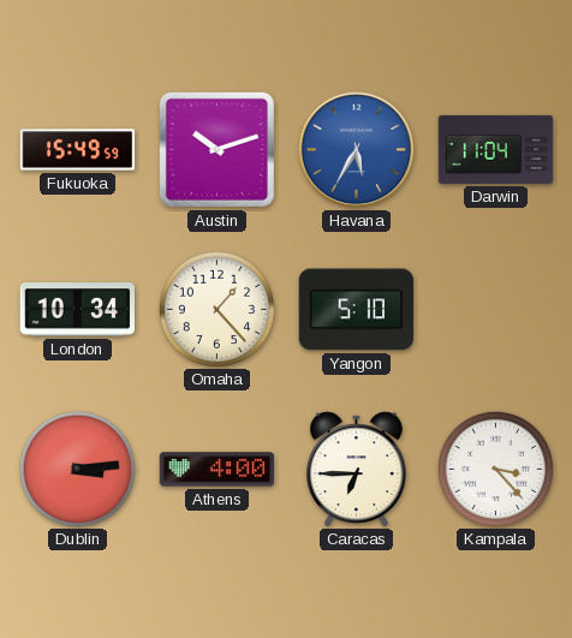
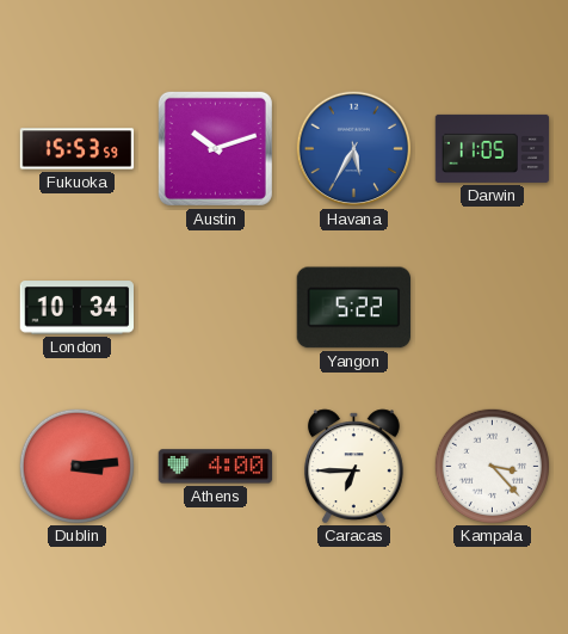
Fukuoka: 15:49 -> 15:53
Darwin: 11:04 -> 11:05
Omaha: 1:23 -> none
Yangon: 5:10 -> 5:22
